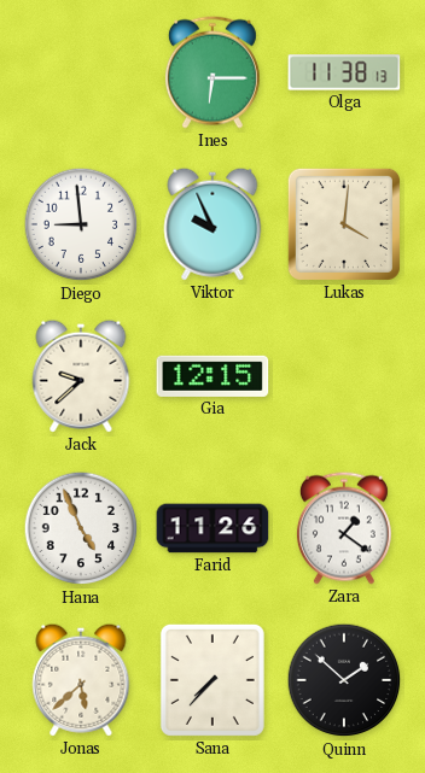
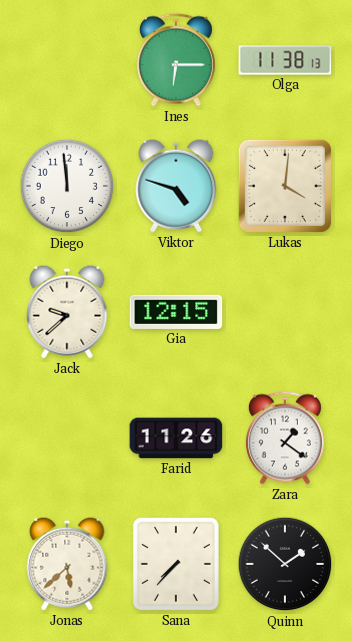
Diego: 8:59 -> 11:59
Viktor: 9:56 -> 4:48
Hana: 4:56 -> none
